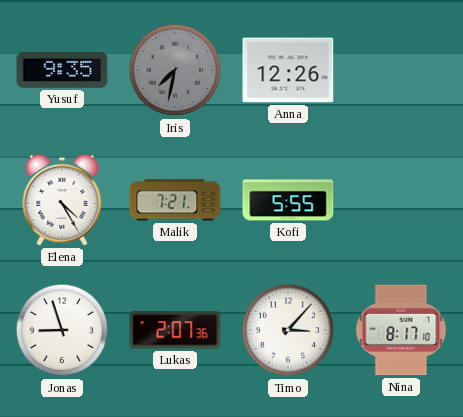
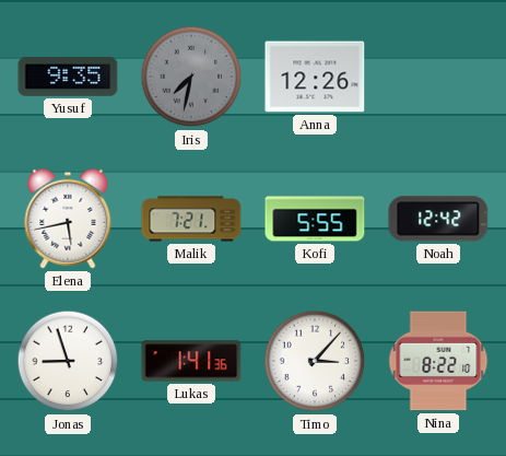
Elena: 4:25 -> 5:43
Noah: none -> 12:42
Lukas: 2:07 -> 1:41
Nina: 8:17 -> 8:22
